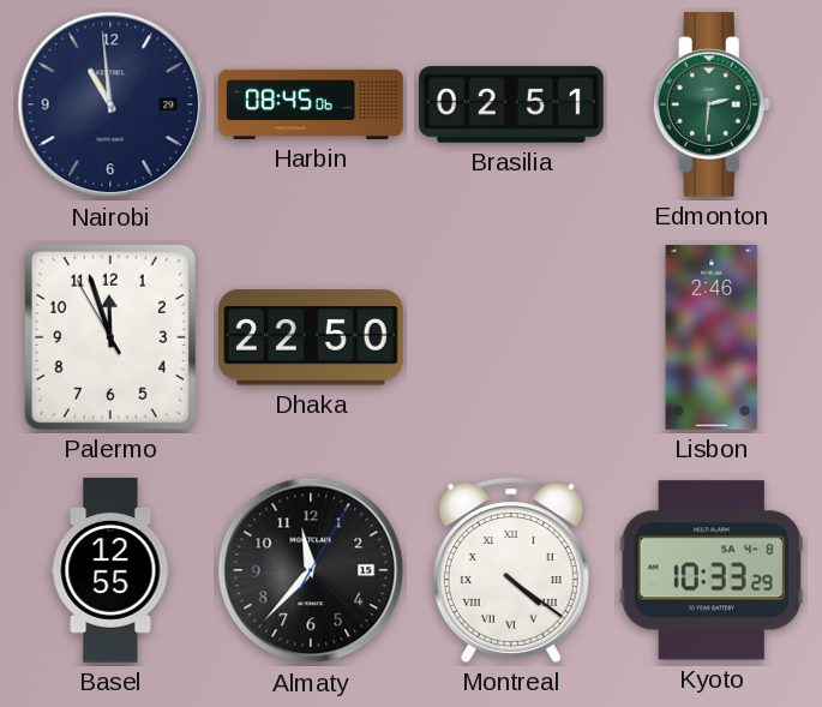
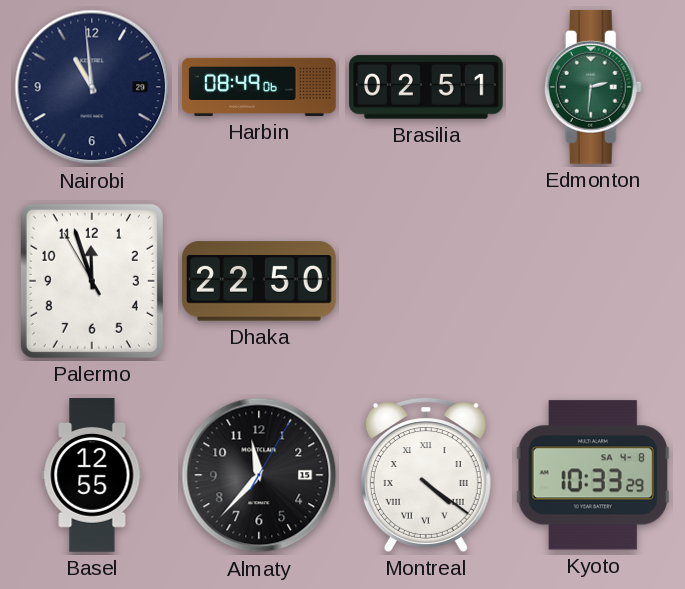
Harbin: 08:45 -> 08:49
Lisbon: 2:46 -> none
